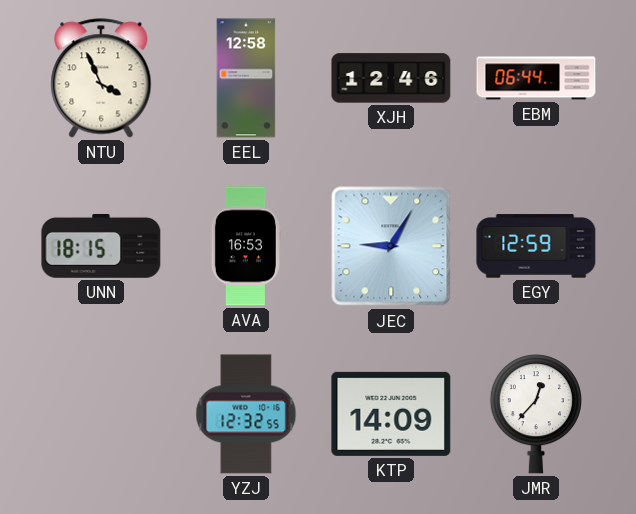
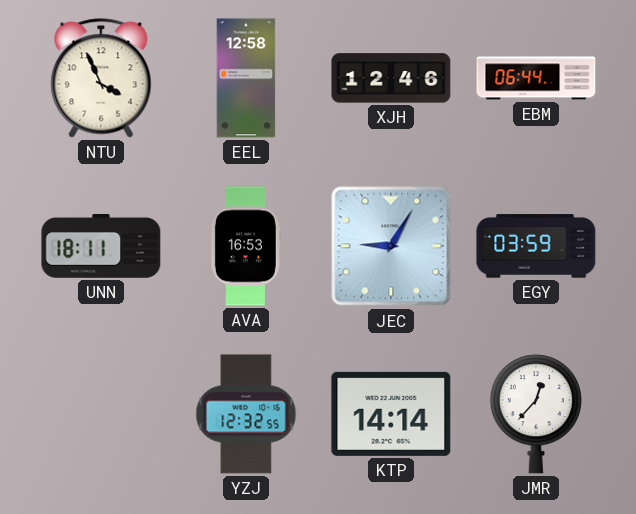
UNN: 18:15 -> 18:11
EGY: 12:59 -> 03:59
KTP: 14:09 -> 14:14
